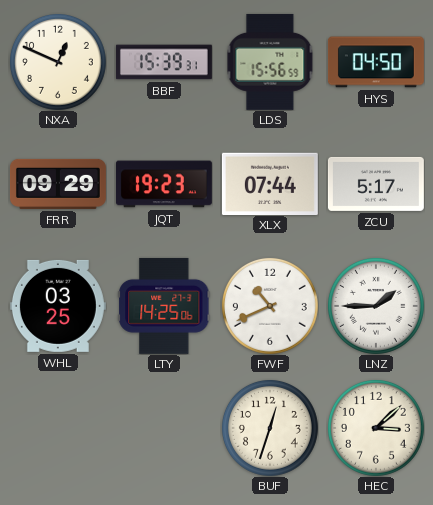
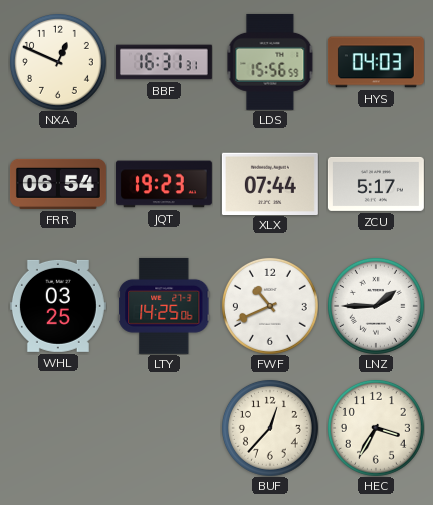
BBF: 15:39 -> 16:31
HYS: 04:50 -> 04:03
FRR: 09:29 -> 06:54
BUF: 12:33 -> 12:37
HEC: 3:08 -> 3:35
